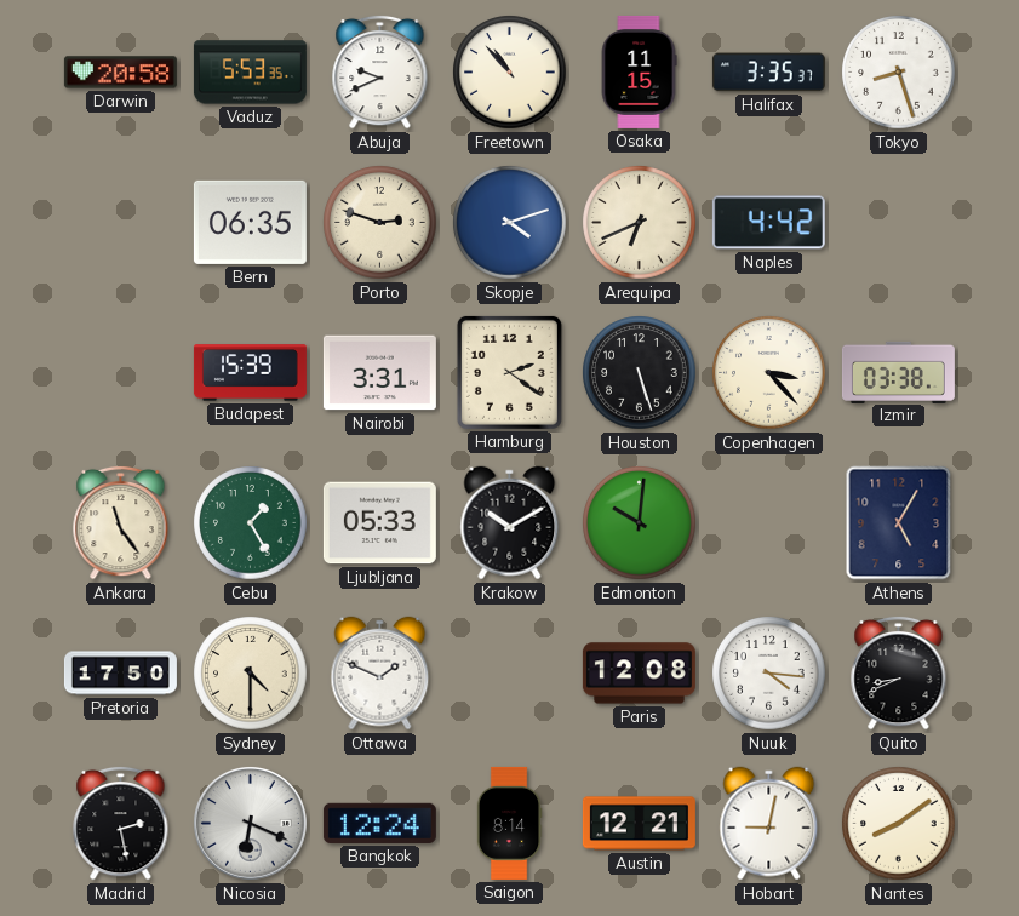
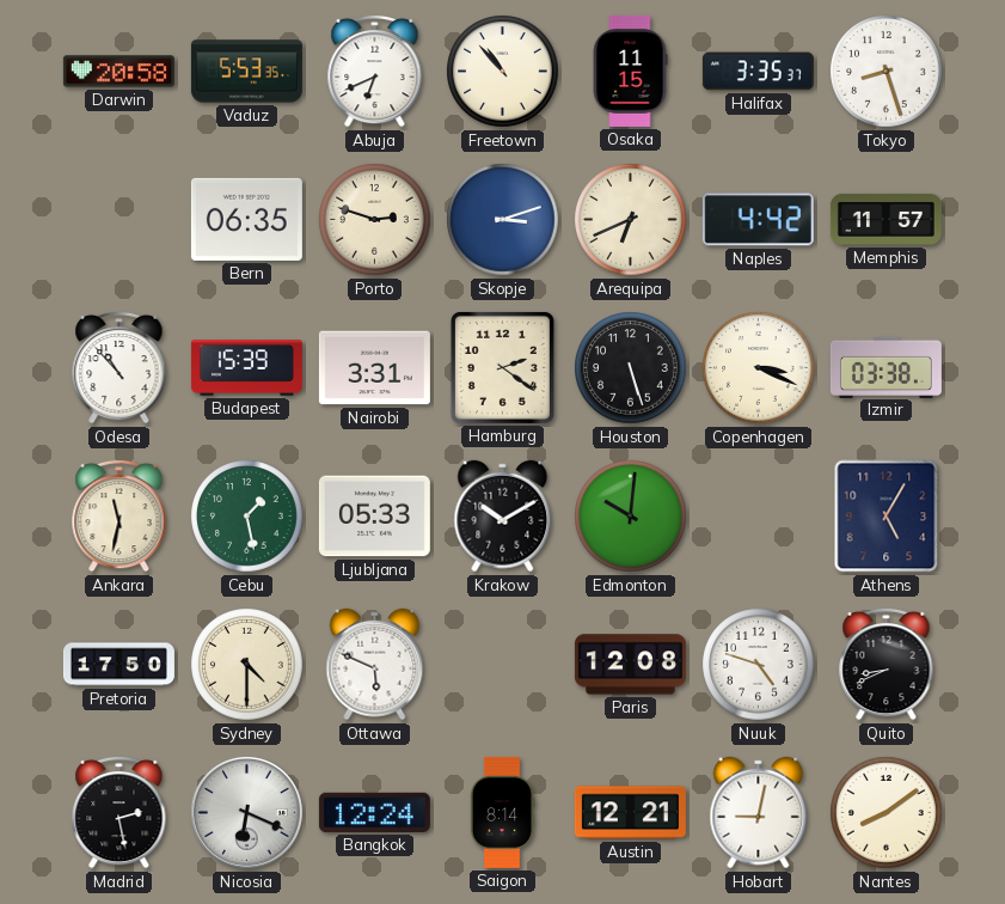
Abuja: 9:41 -> 6:41
Skopje: 4:12 -> 3:12
Memphis: none -> 11:57
Odesa: none -> 10:53
Copenhagen: 3:23 -> 3:19
Ankara: 11:24 -> 11:32
Cebu: 1:25 -> 1:28
Ottawa: 1:49 -> 5:49
Nuuk: 4:16 -> 4:48
